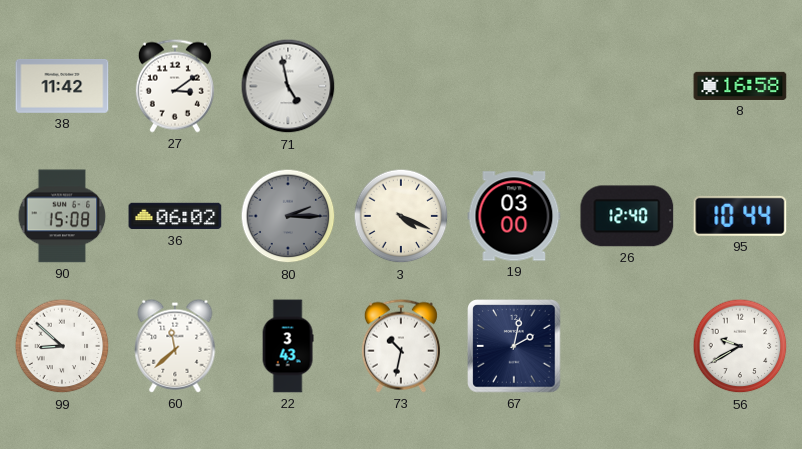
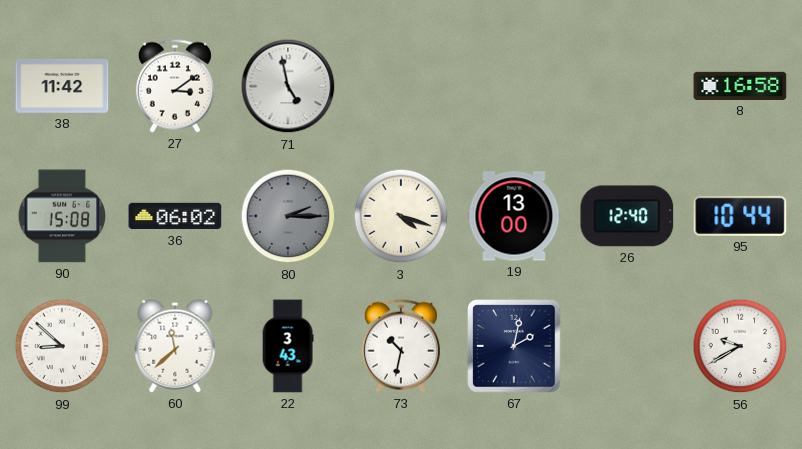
3: 4:19 -> 4:18
19: 03:00 -> 13:00
